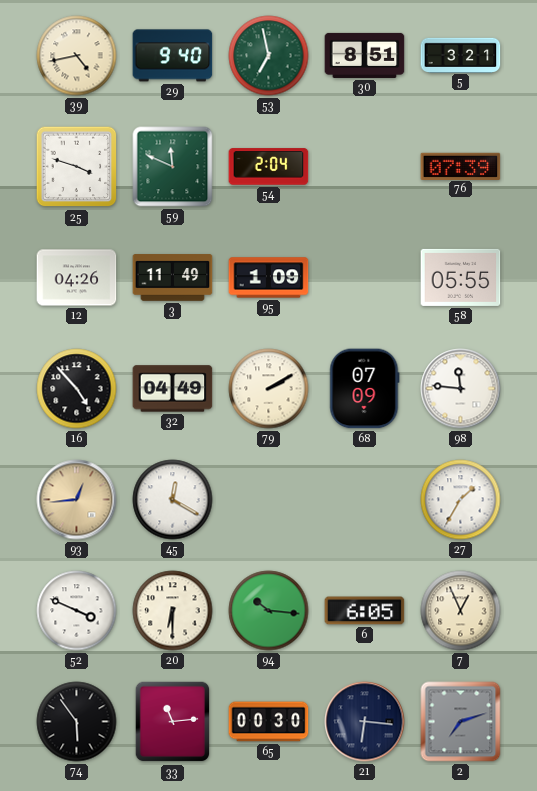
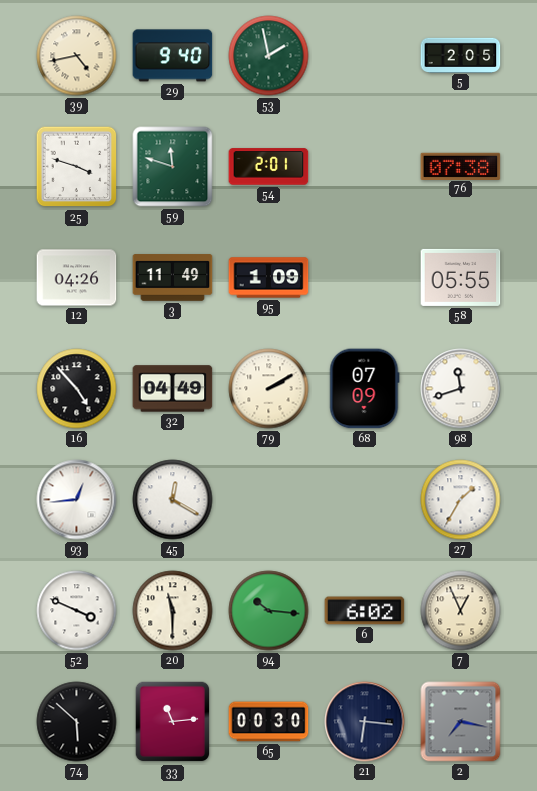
53: 6:58 -> 1:58
30: 8:51 -> none
5: 3:21 -> 2:05
59: 11:49 -> 11:48
54: 2:04 -> 2:01
76: 07:39 -> 07:38
98: 11:46 -> 11:42
93 dial: champagne -> white
20: 6:30 -> 11:30
6: 6:05 -> 6:02
74: 5:54 -> 5:52
2: 7:12 -> 7:17
